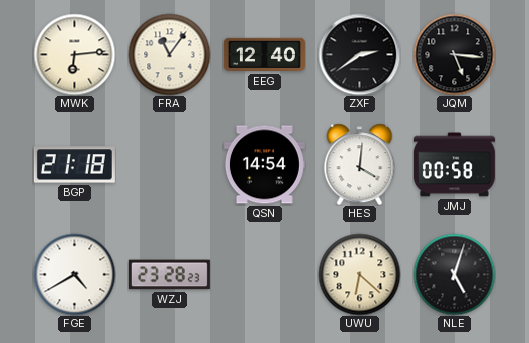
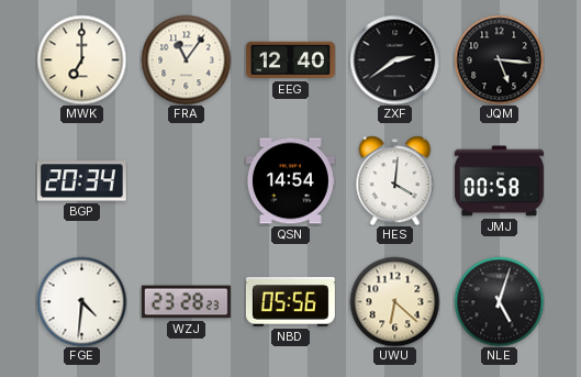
MWK: 6:14 -> 7:00
BGP: 21:18 -> 20:34
FGE: 4:40 -> 4:31
NBD: none -> 05:56
